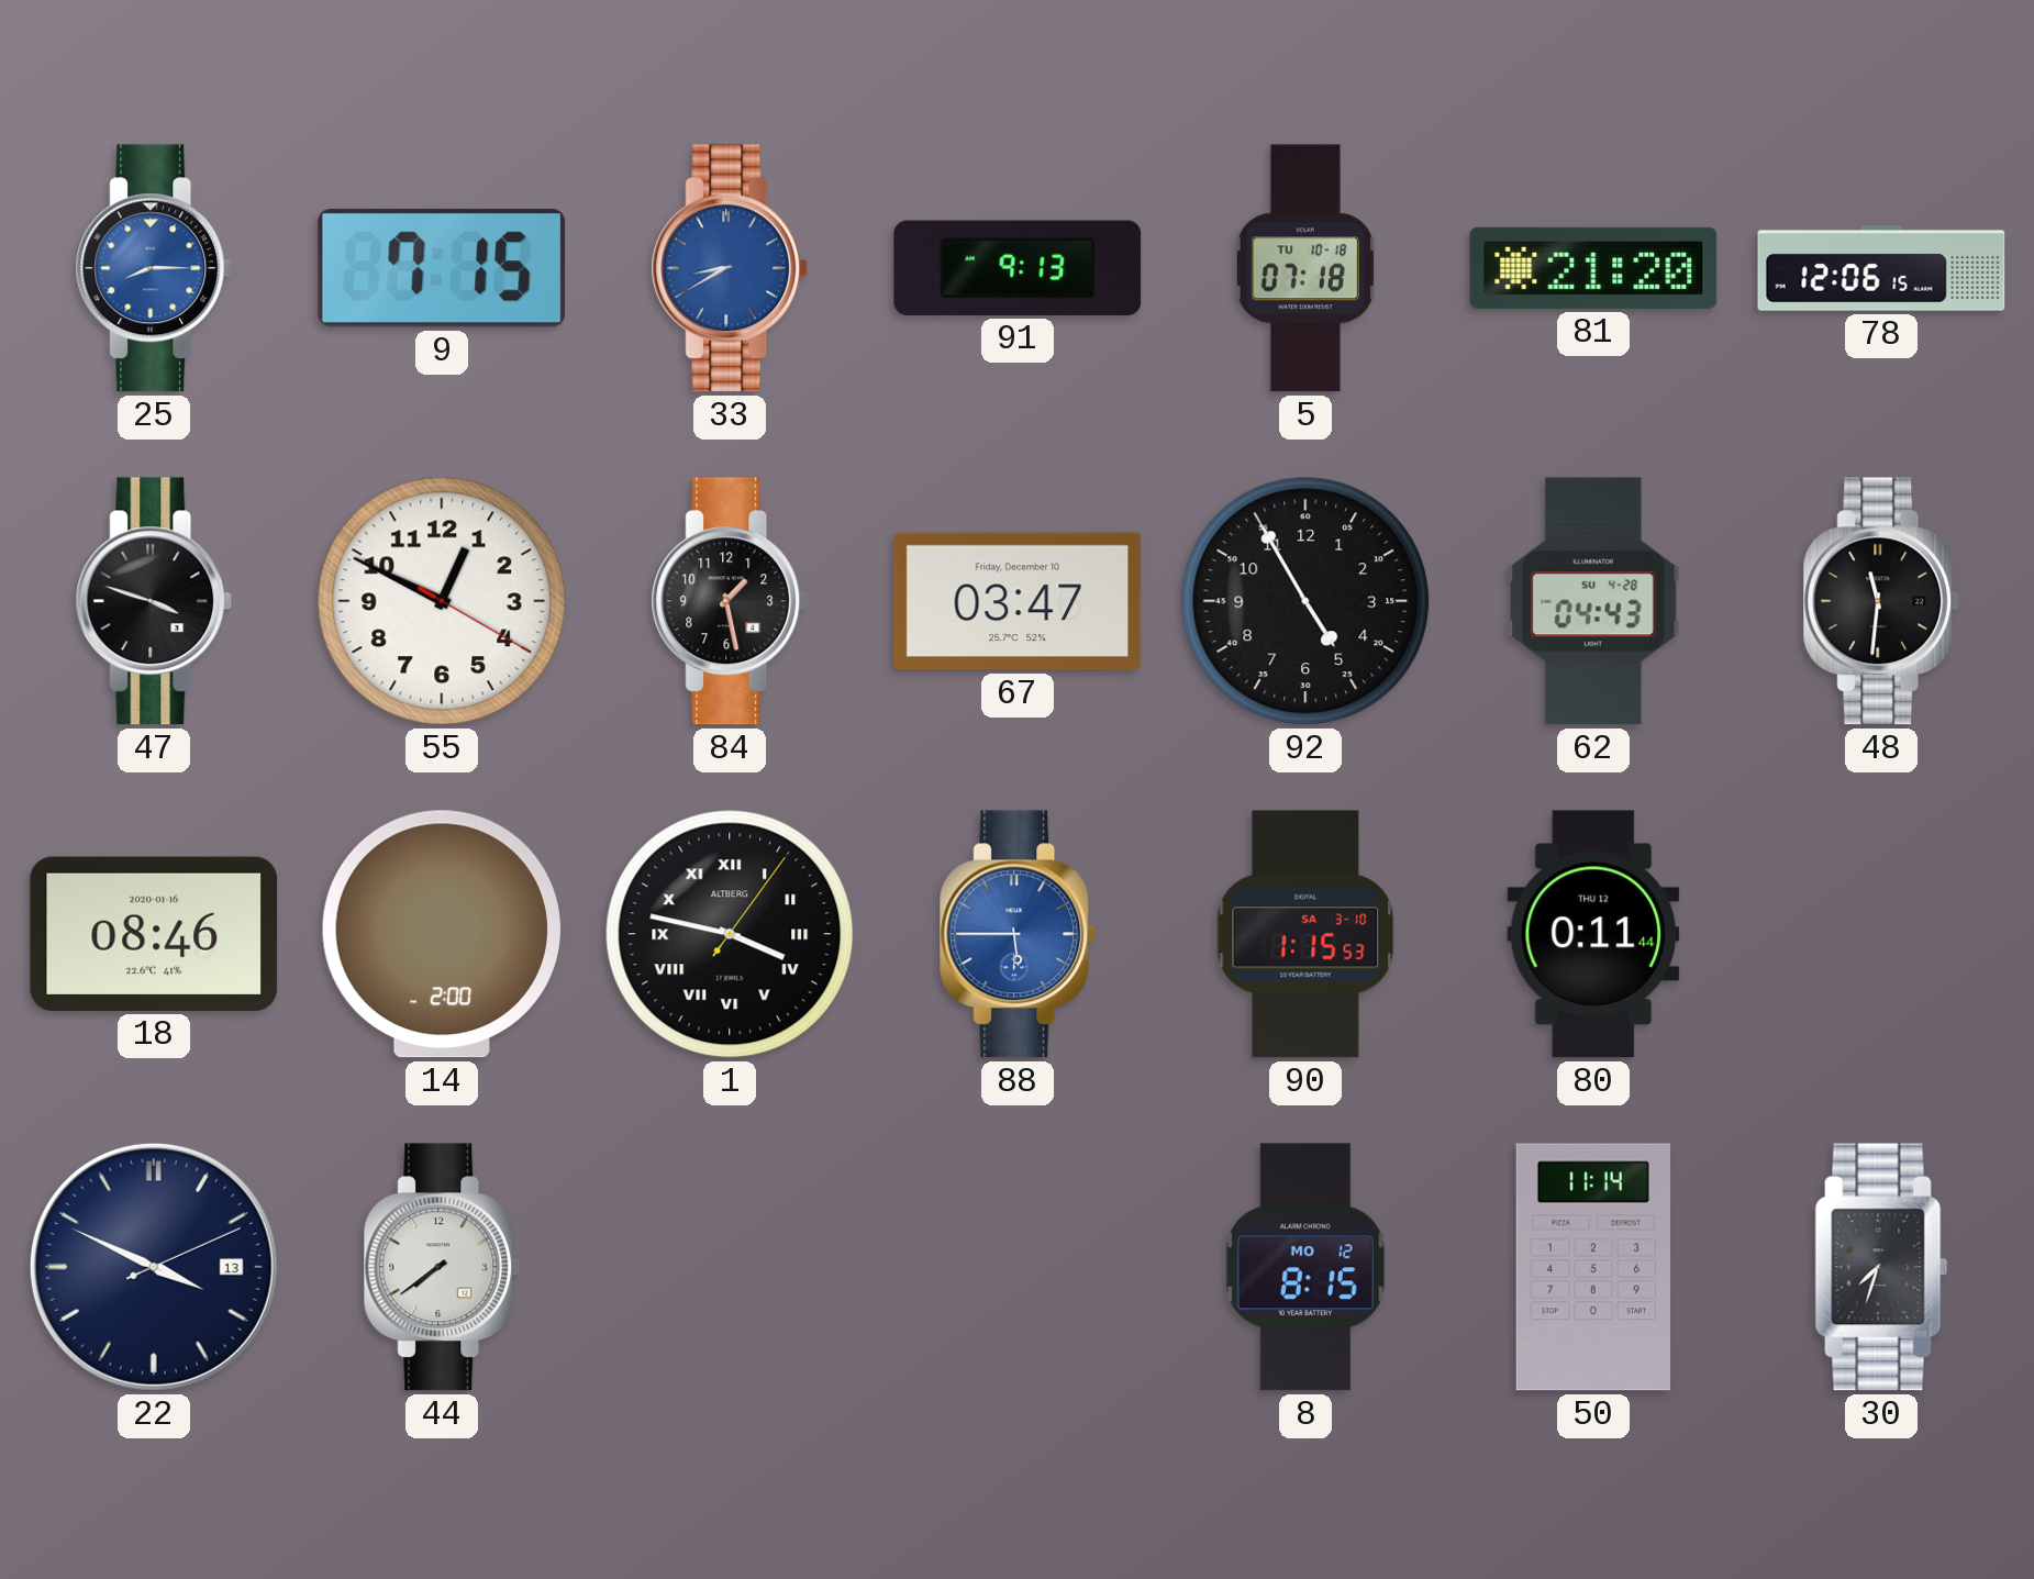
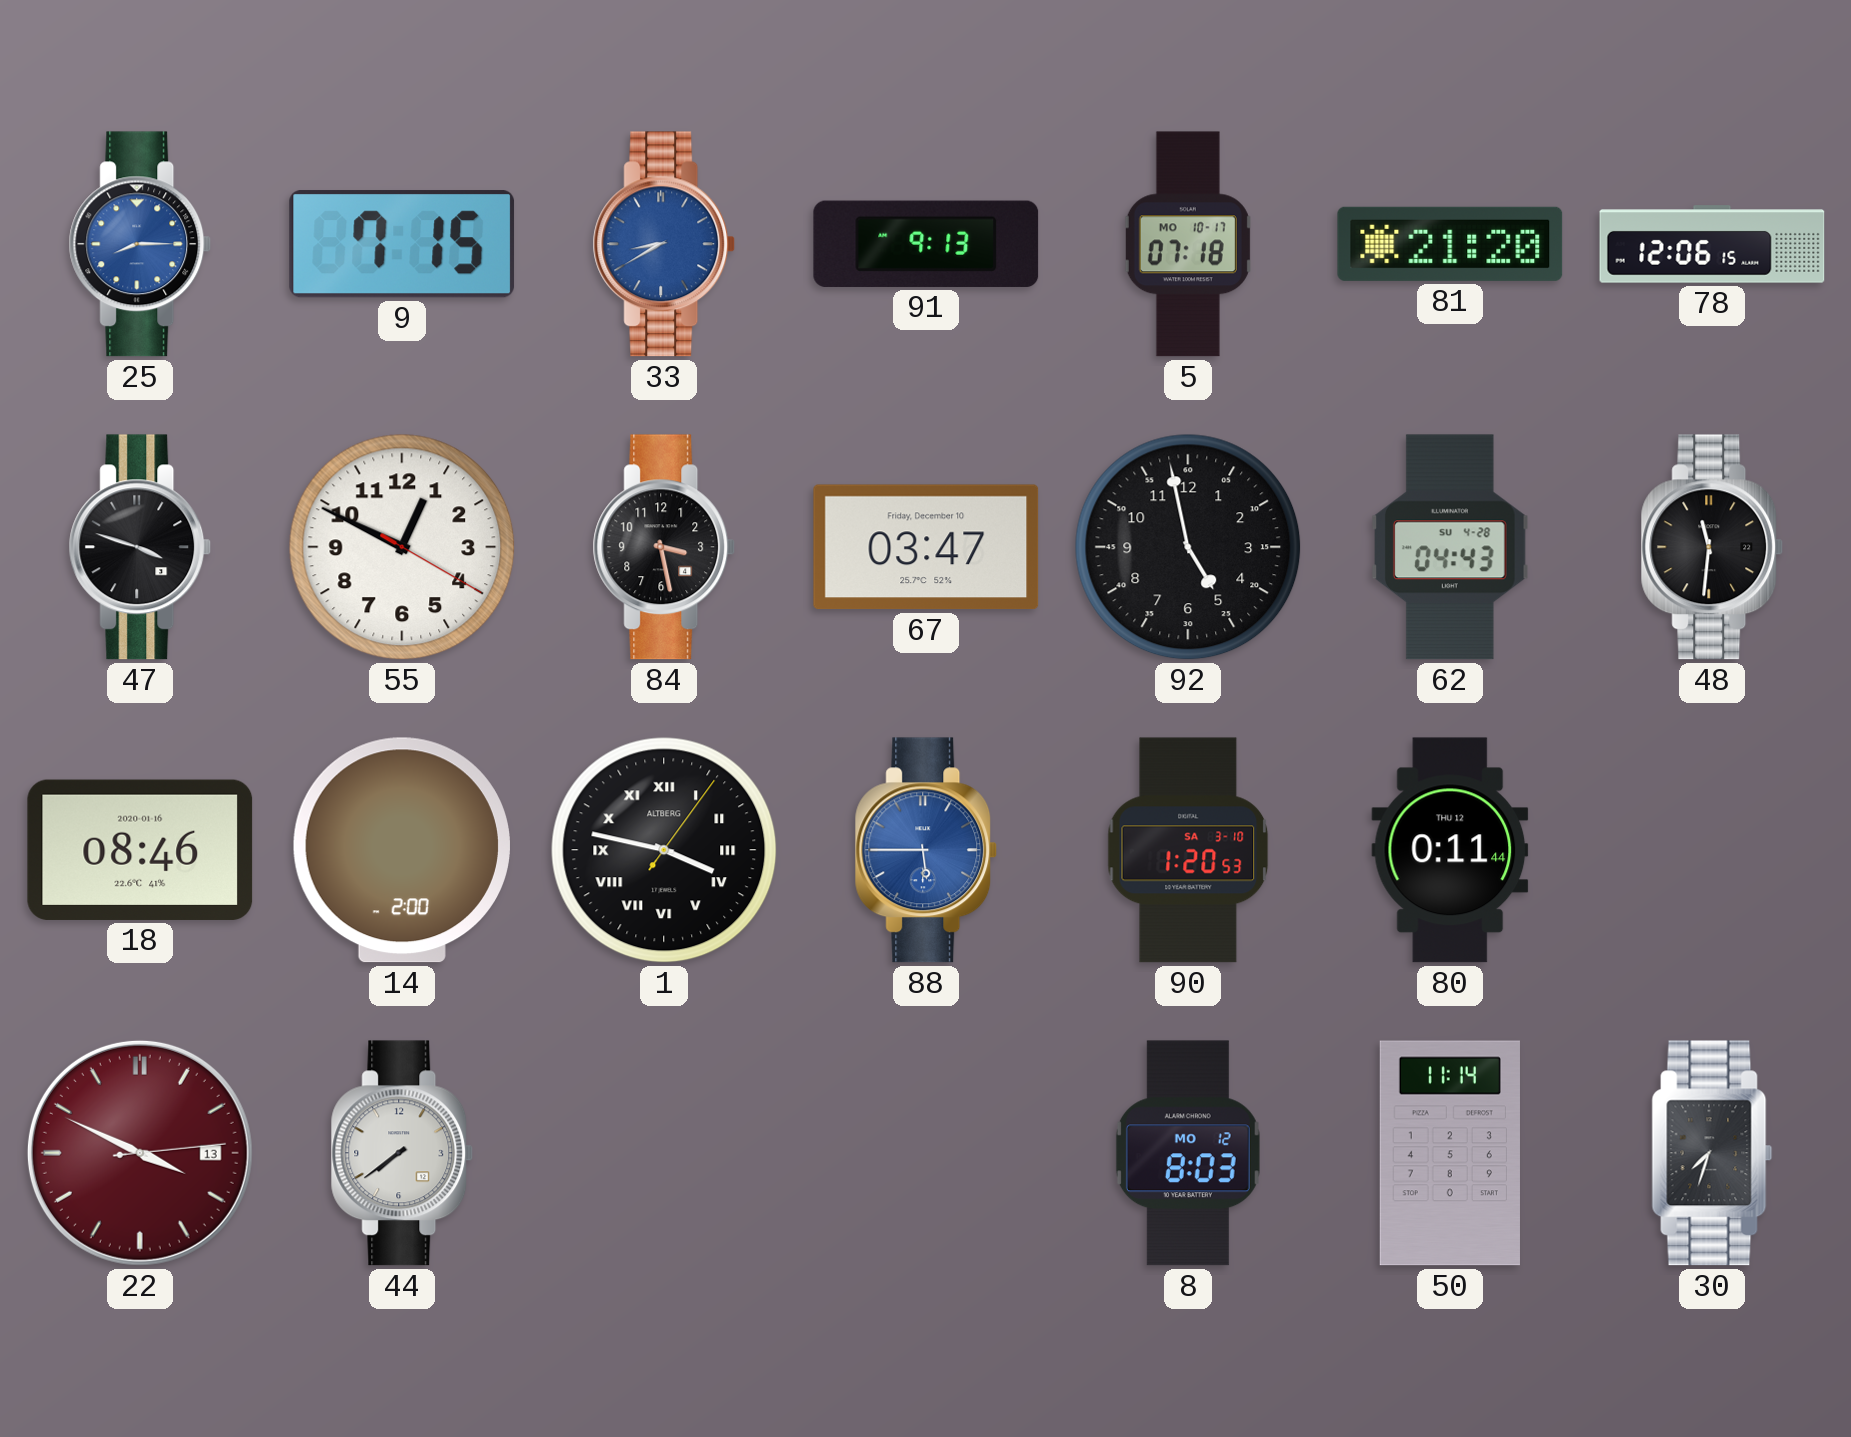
5 date: TU 10-18 -> MO 10-17
84: 1:28 -> 3:28
92: 4:55 -> 4:58
90: 1:15 -> 1:20
22: 3:49:11 -> 3:49:14
22 dial: navy -> burgundy
8: 8:15 -> 8:03
